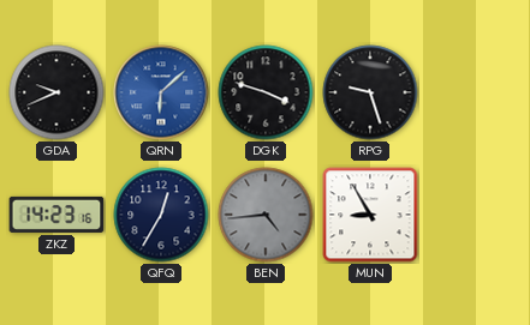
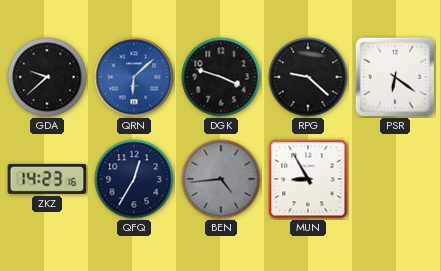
GDA: 9:41 -> 9:38
RPG: 9:27 -> 9:22
PSR: none -> 6:21
